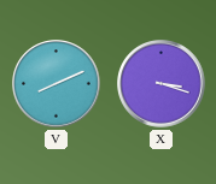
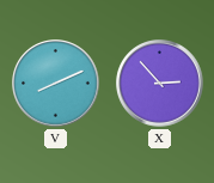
X: 3:18 -> 2:53
